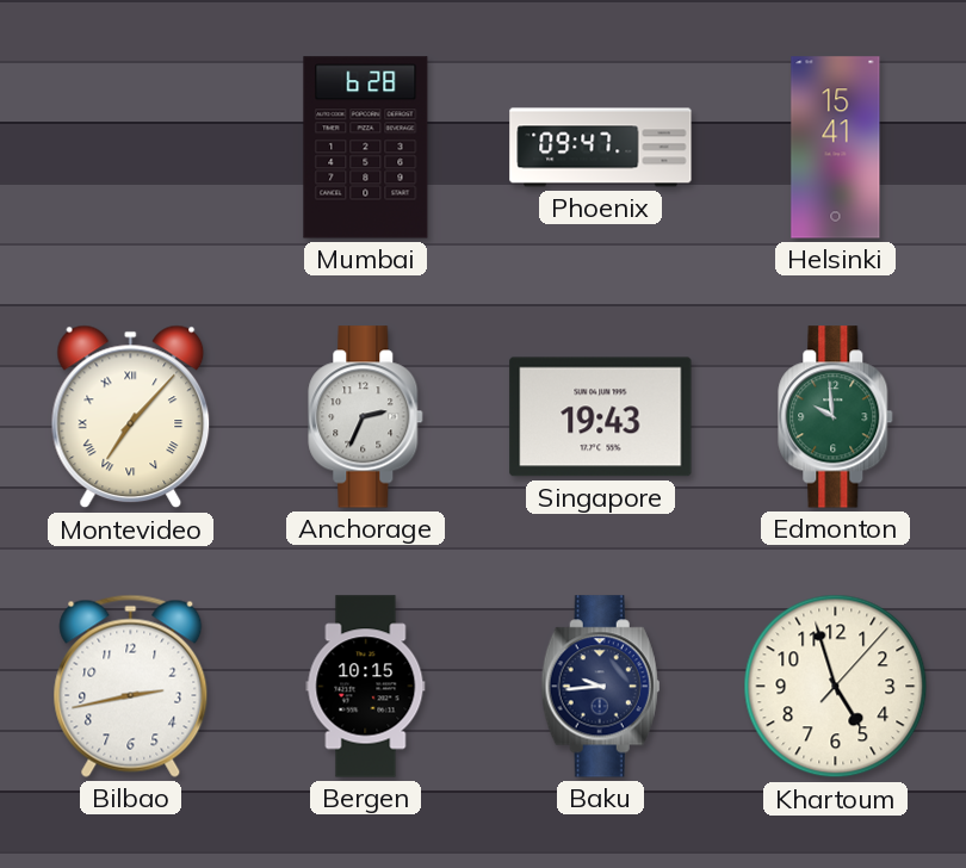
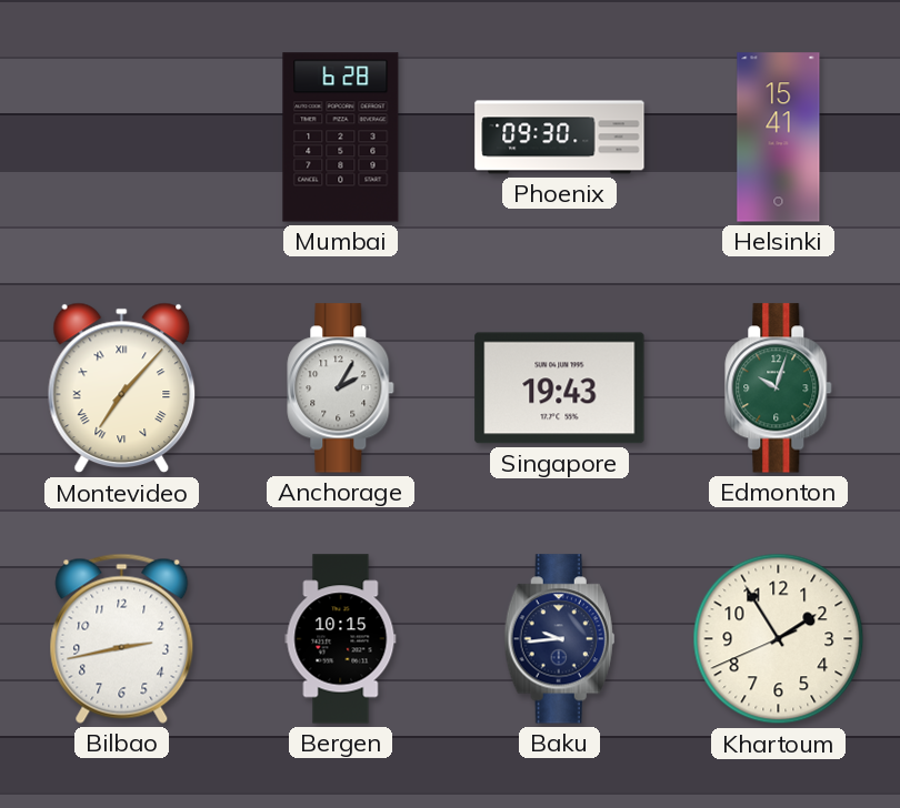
Phoenix: 09:47 -> 09:30
Anchorage: 2:34 -> 2:05
Edmonton: 9:59 -> 10:03
Khartoum: 4:57 -> 1:54
